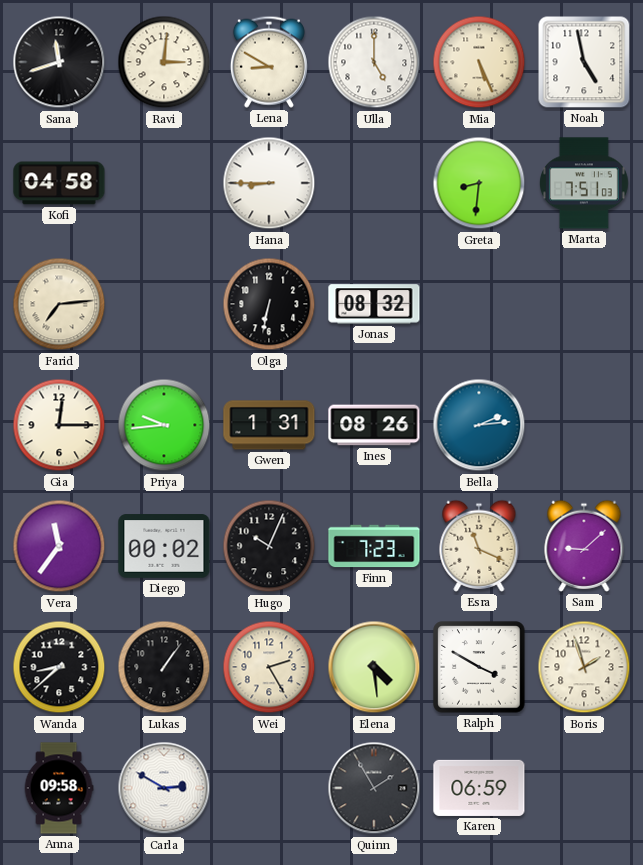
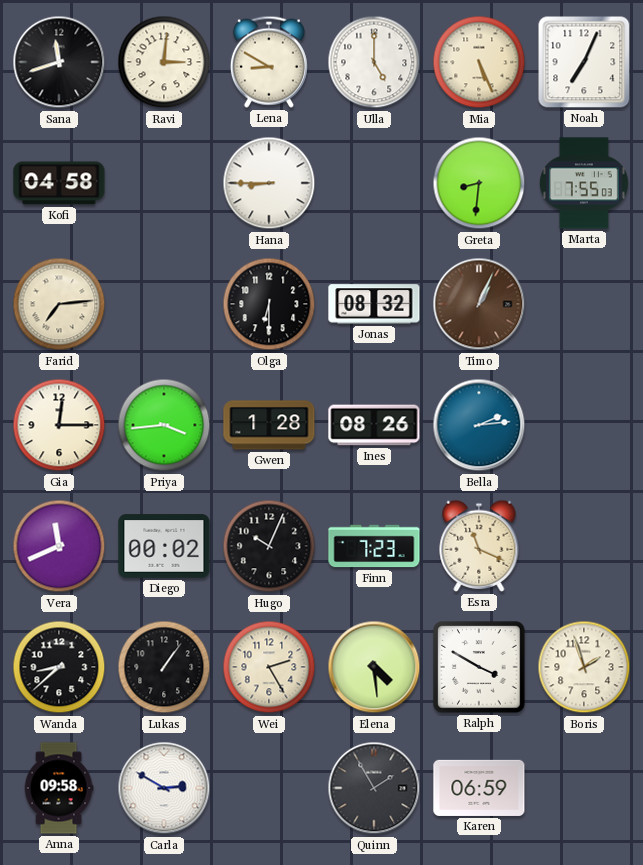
Noah: 4:58 -> 7:04
Marta: 7:51 -> 7:55
Olga: 6:32 -> 6:30
Timo: none -> 1:04
Priya: 9:44 -> 3:44
Gwen: 1:31 -> 1:28
Vera: 11:36 -> 11:41
Sam: 9:08 -> none
